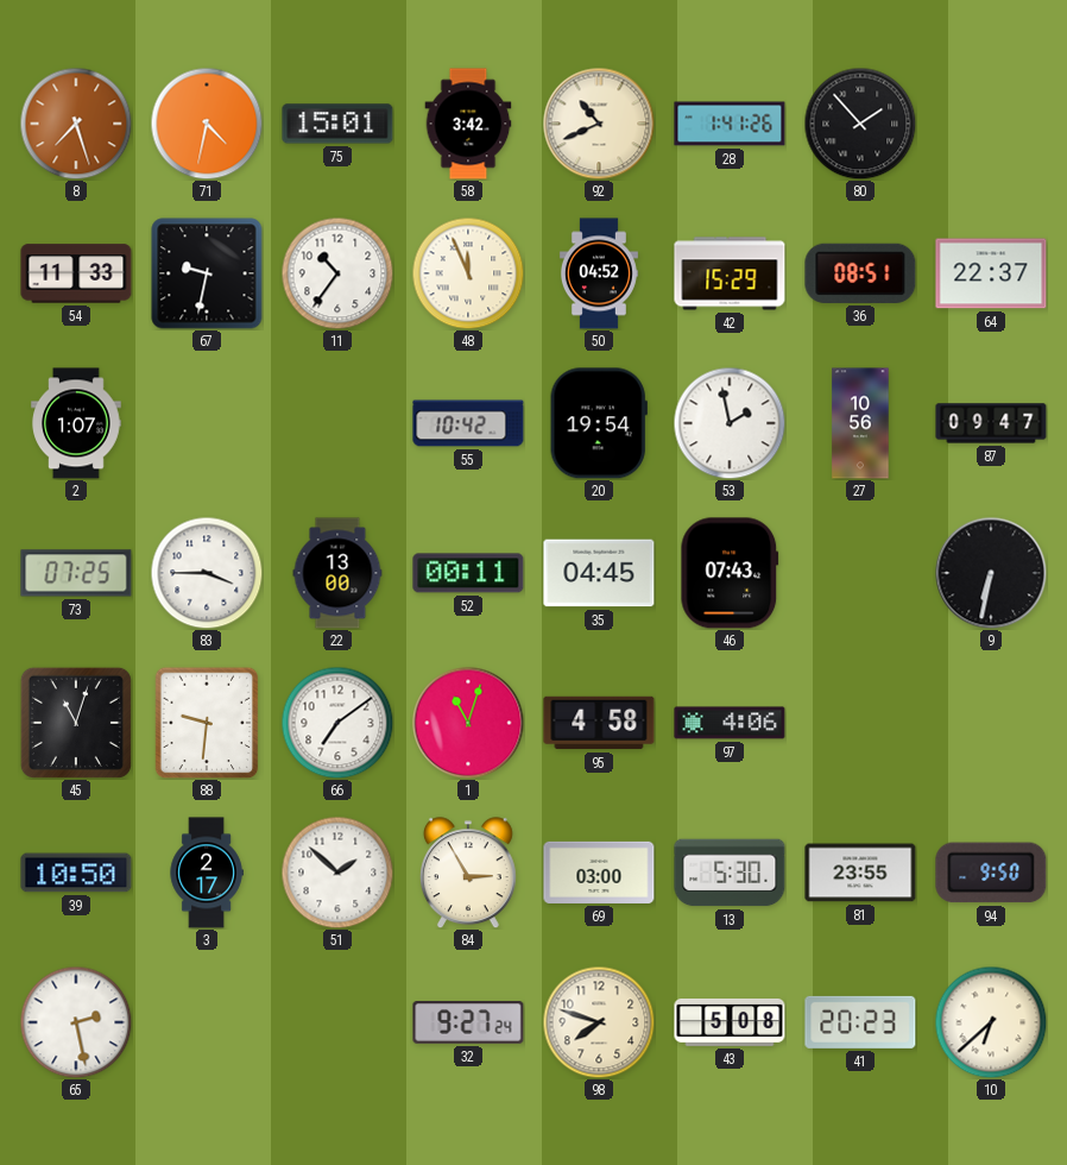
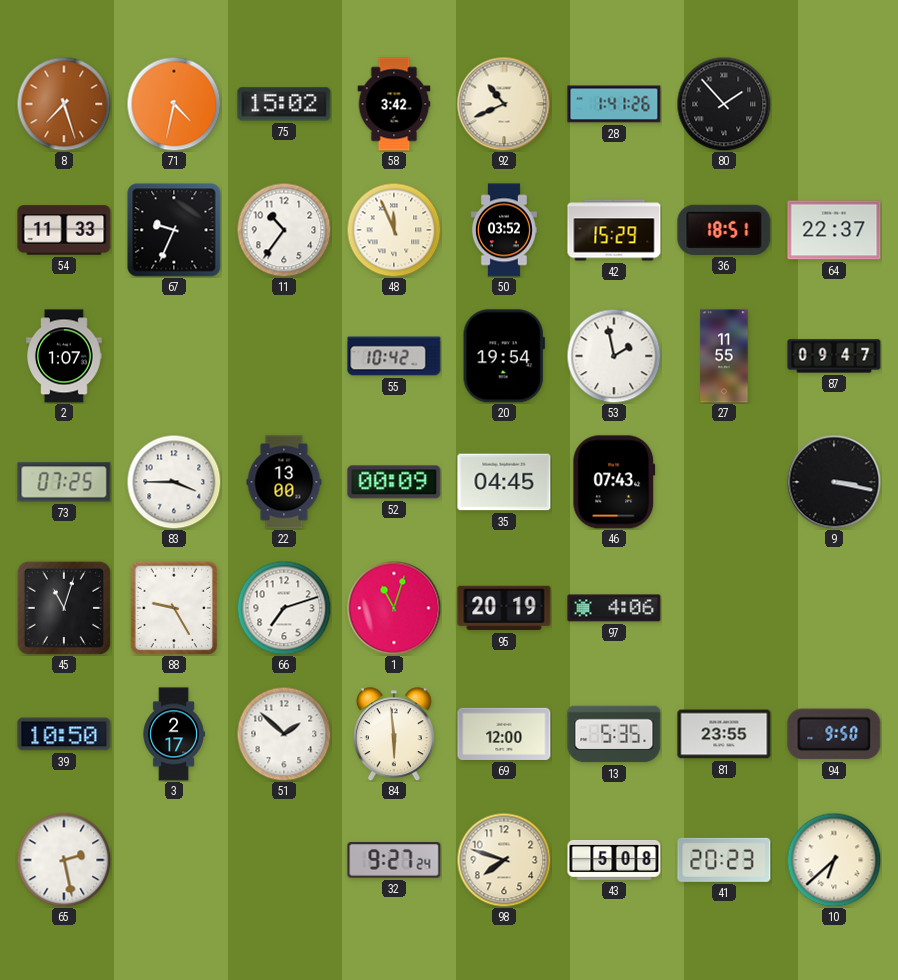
75: 15:01 -> 15:02
67: 9:32 -> 9:34
50: 04:52 -> 03:52
36: 08:51 -> 18:51
27: 10:56 -> 11:55
52: 00:11 -> 00:09
9: 6:32 -> 3:17
88: 9:31 -> 9:25
66: 7:09 -> 7:12
95: 4:58 -> 20:19
84: 2:55 -> 5:59
69: 03:00 -> 12:00
13: 5:30 -> 5:35
